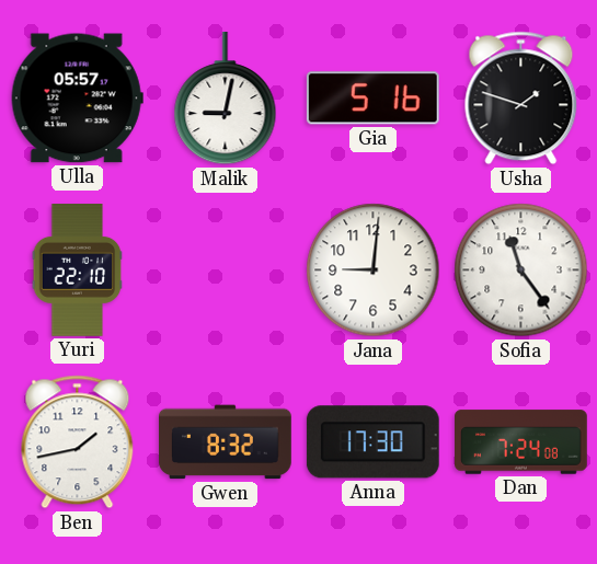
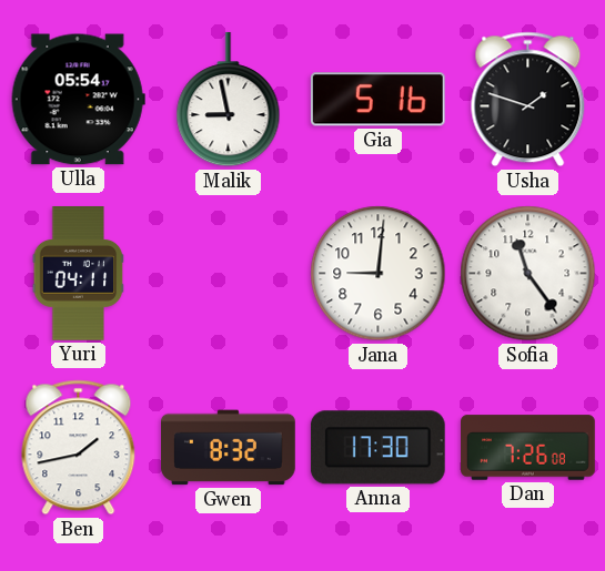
Ulla: 05:57 -> 05:54
Malik: 9:02 -> 8:58
Yuri: 22:10 -> 04:11
Dan: 7:24 -> 7:26
